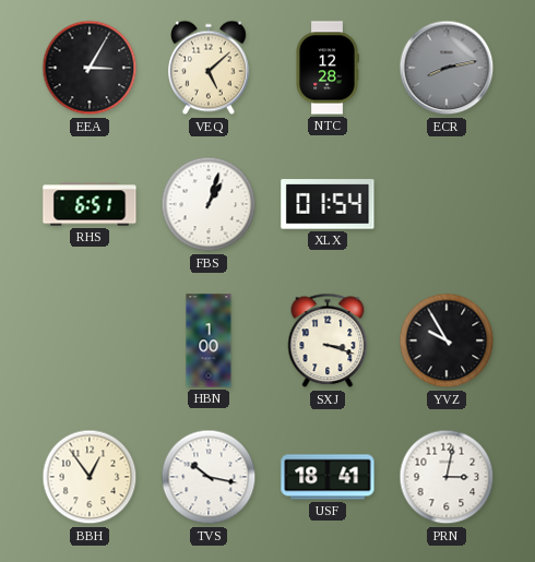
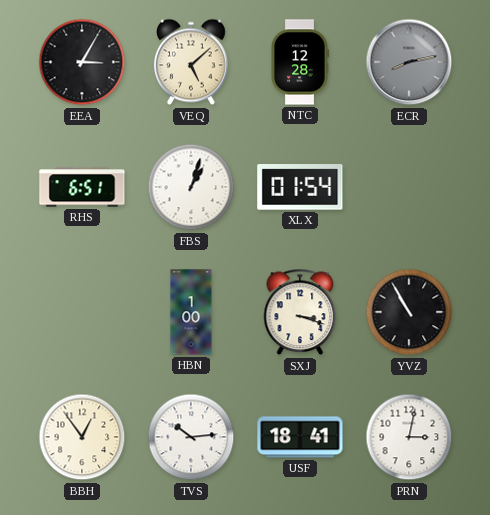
YVZ: 9:55 -> 10:55
TVS: 10:17 -> 10:14
